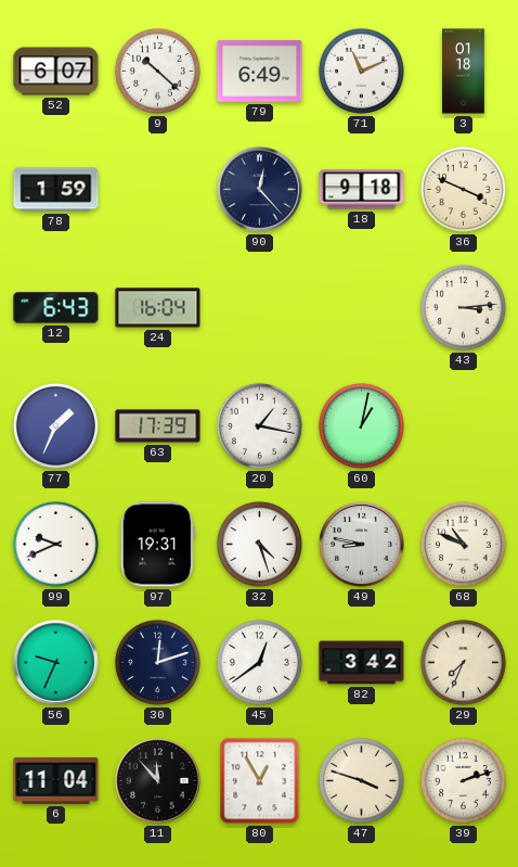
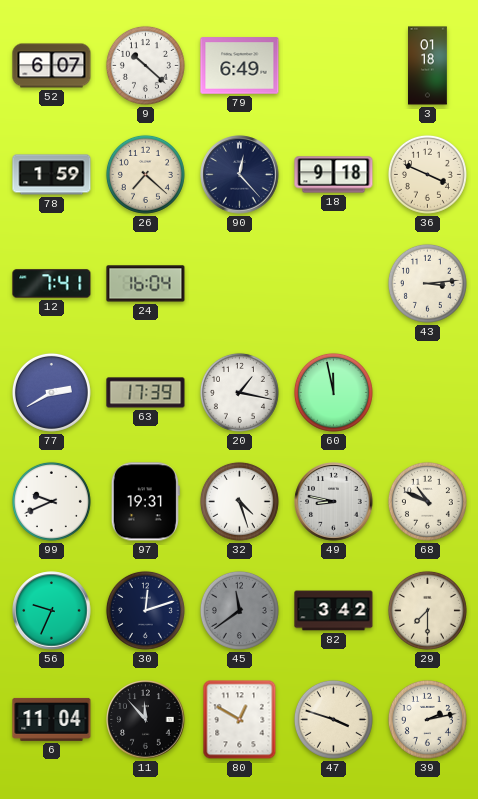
71: 11:11 -> none
26: none -> 7:22
12: 6:43 -> 7:41
77: 1:34 -> 2:40
60: 1:02 -> 11:58
45: 12:39 -> 11:39
45 dial: white -> grey
29: 7:34 -> 7:30
80: 12:55 -> 12:50
39: 2:12 -> 2:13
